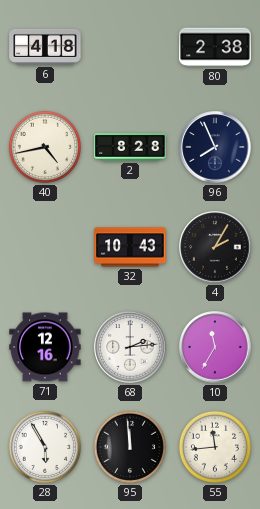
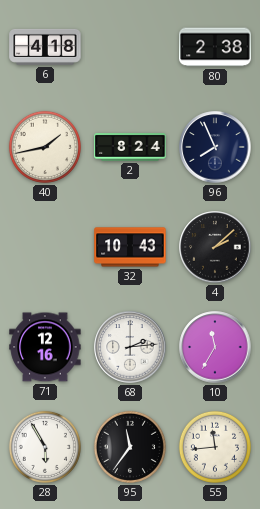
40: 4:43 -> 1:43
2: 8:28 -> 8:24
4: 2:05 -> 2:08
95: 11:59 -> 11:36
